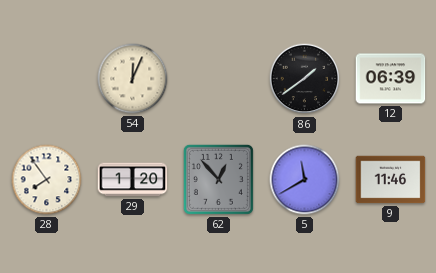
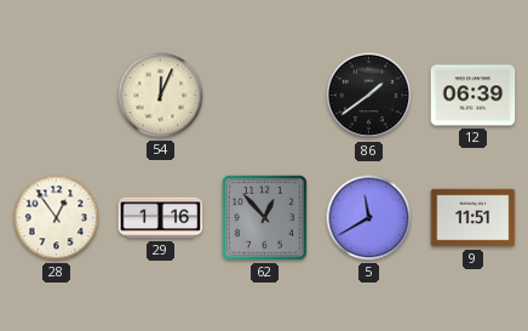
28: 7:54 -> 12:54
29: 1:20 -> 1:16
9: 11:46 -> 11:51
